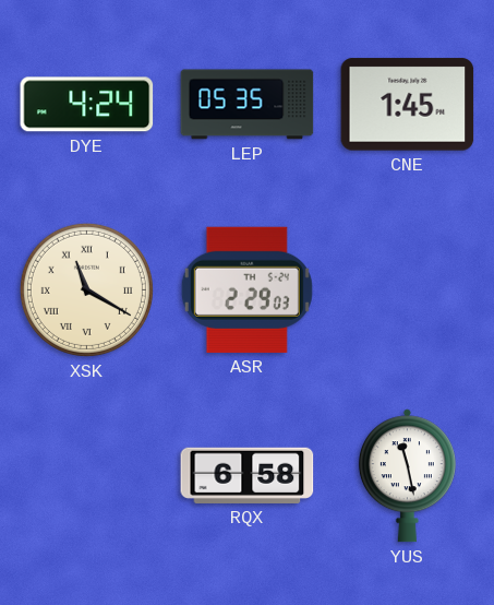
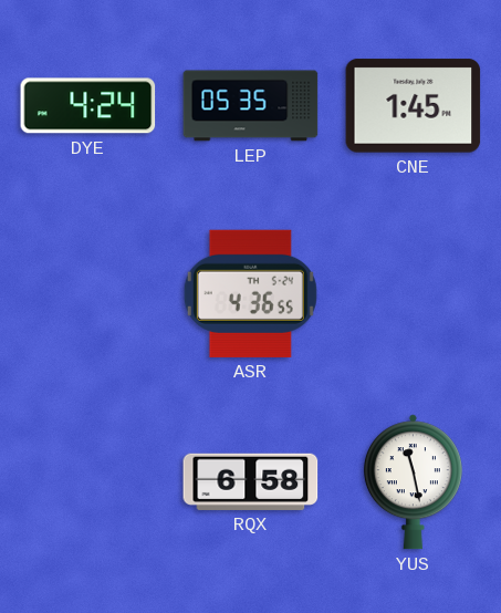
XSK: 11:20 -> none
ASR: 2:29 -> 4:36
